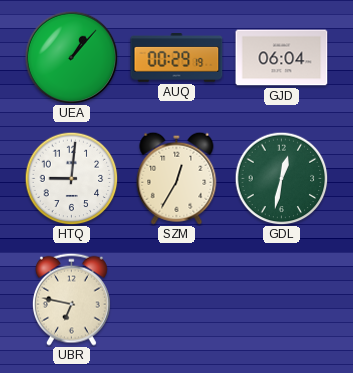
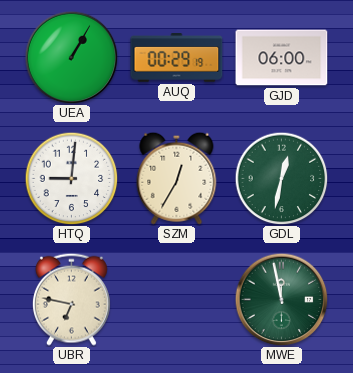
UEA: 1:07 -> 1:05
GJD: 06:04 -> 06:00
MWE: none -> 11:58
